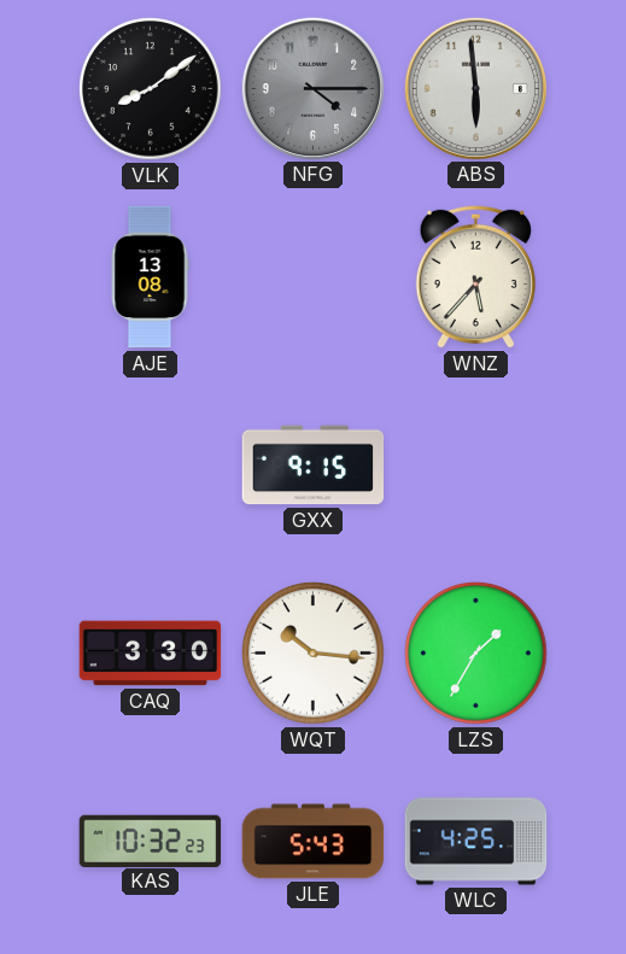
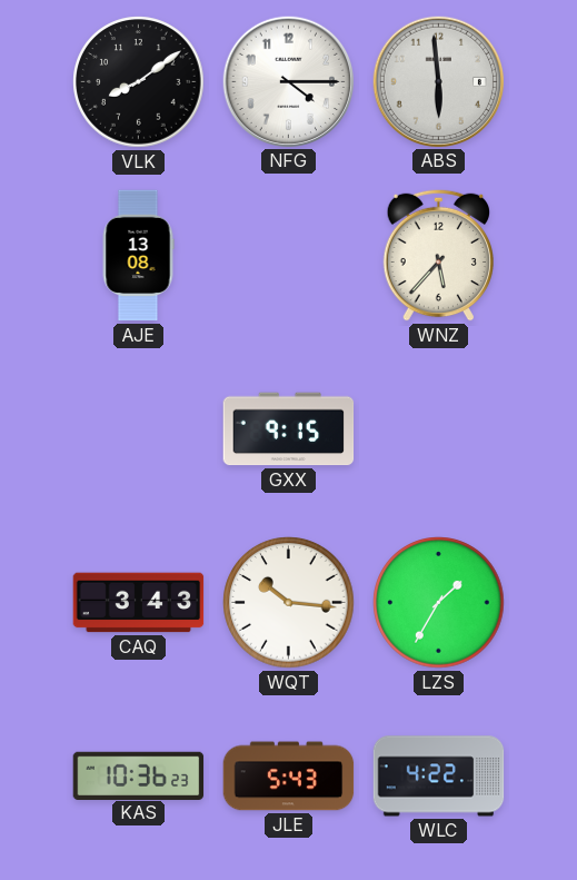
NFG dial: grey -> white
CAQ: 3:30 -> 3:43
KAS: 10:32 -> 10:36
WLC: 4:25 -> 4:22
